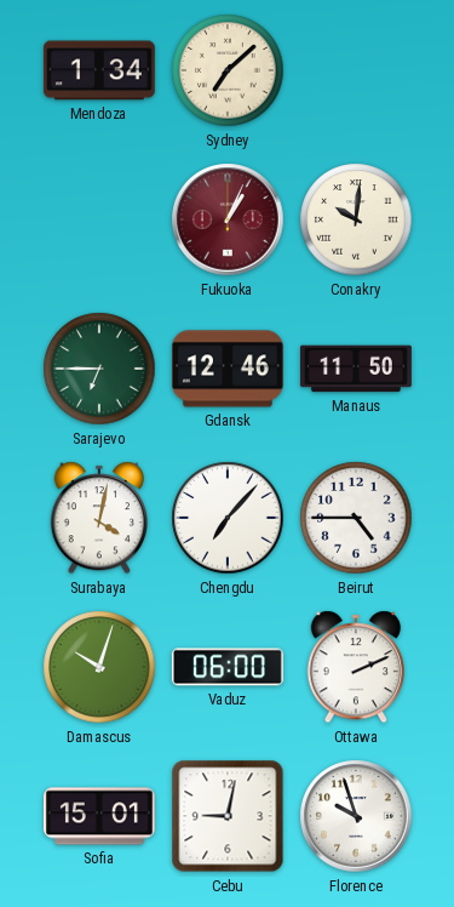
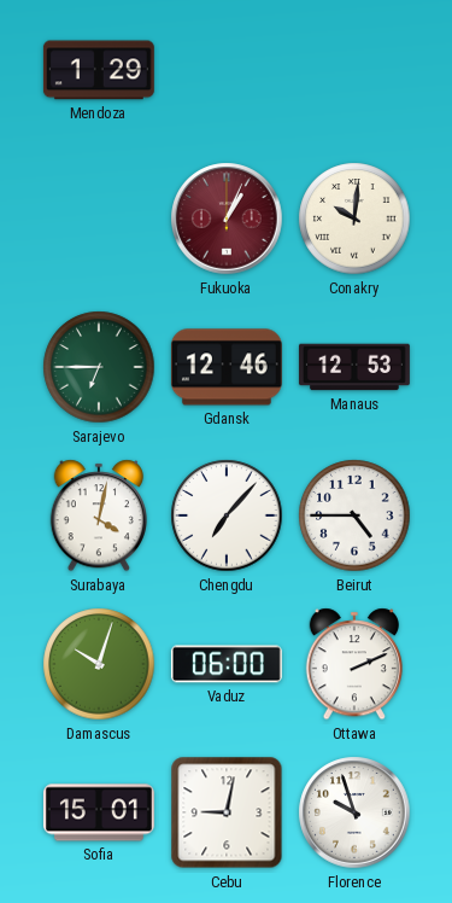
Mendoza: 1:34 -> 1:29
Sydney: 7:08 -> none
Manaus: 11:50 -> 12:53
